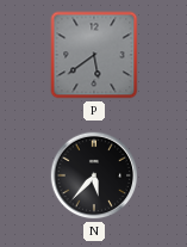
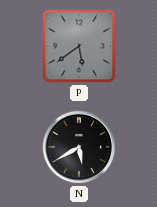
N: 5:37 -> 5:40
